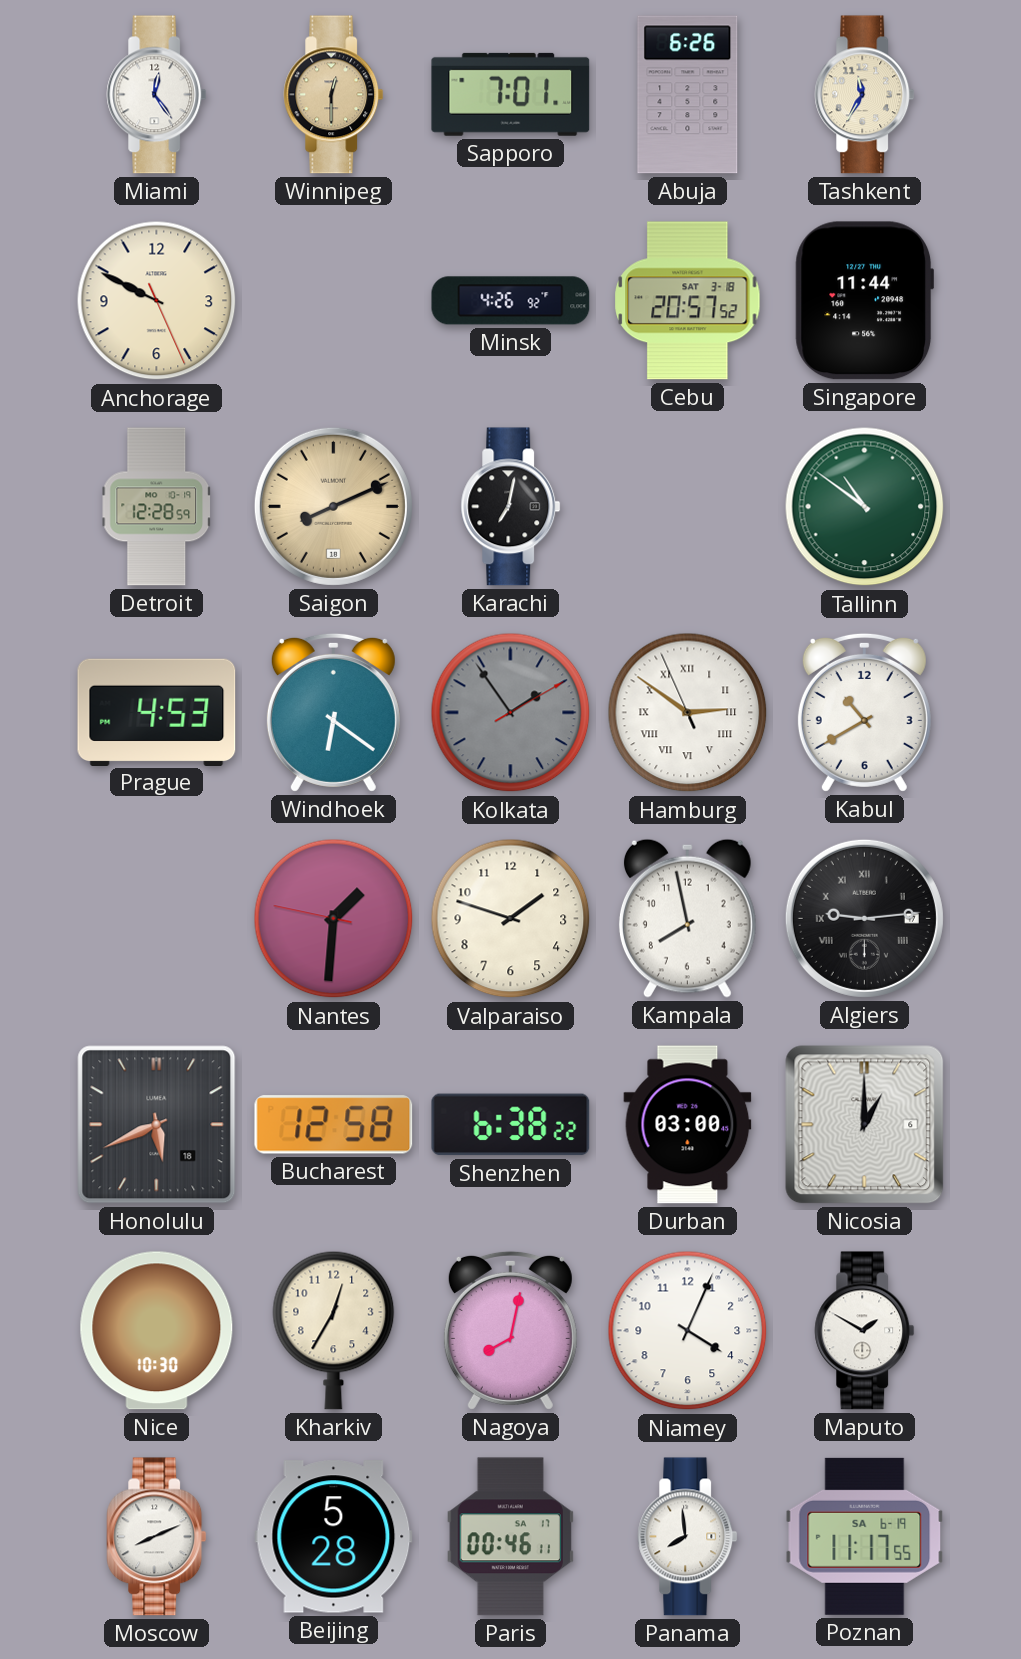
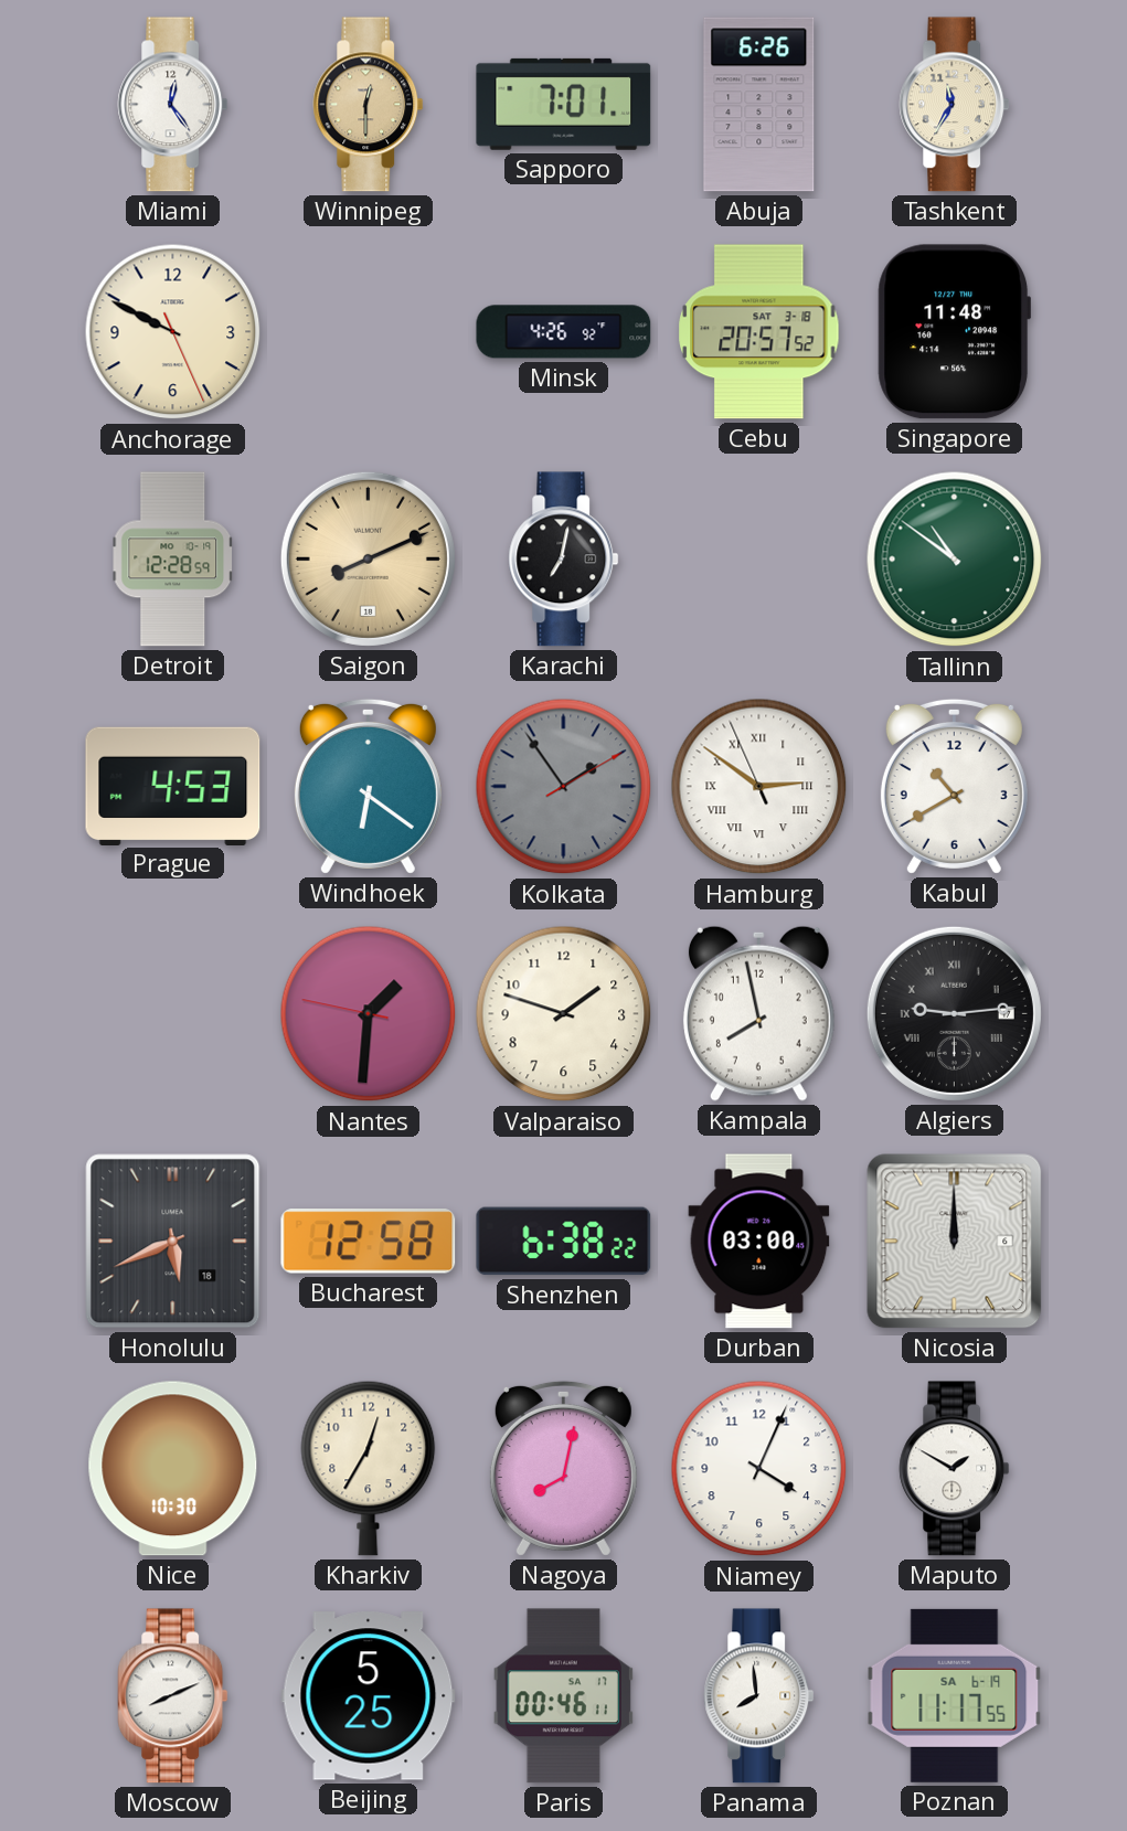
Singapore: 11:44 -> 11:48
Nicosia: 1:00 -> 12:00
Beijing: 5:28 -> 5:25
